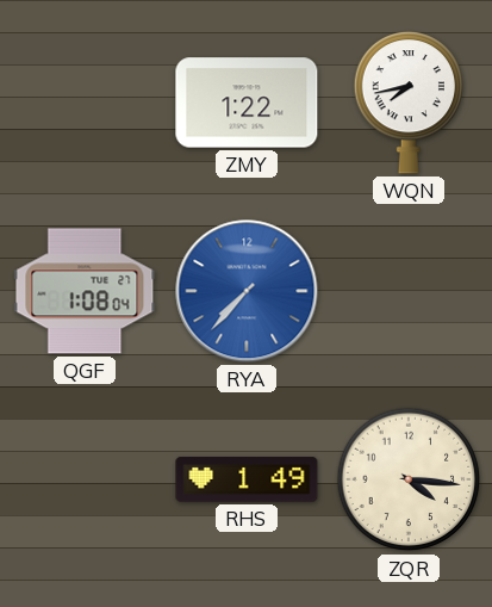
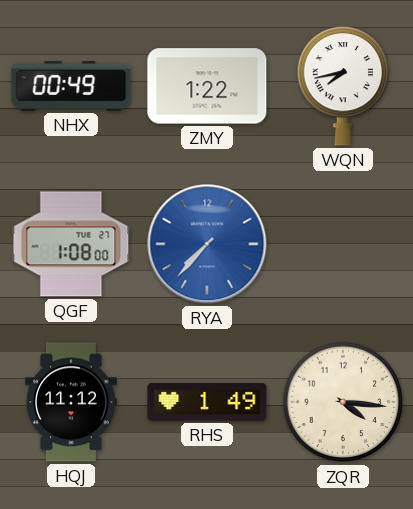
NHX: none -> 00:49
QGF: 1:08:04 -> 1:08:00
HQJ: none -> 11:12
